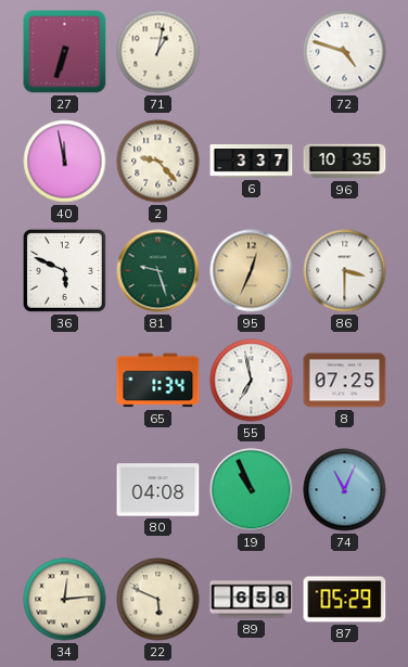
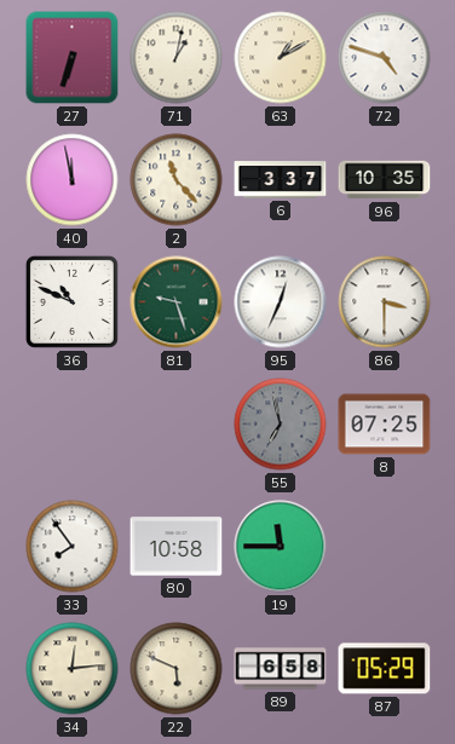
63: none -> 1:10
2: 9:23 -> 11:23
36: 5:49 -> 10:49
95 dial: champagne -> white
65: 1:34 -> none
55 dial: white -> grey
33: none -> 7:54
80: 04:08 -> 10:58
19: 10:56 -> 11:45
74: 11:04 -> none
